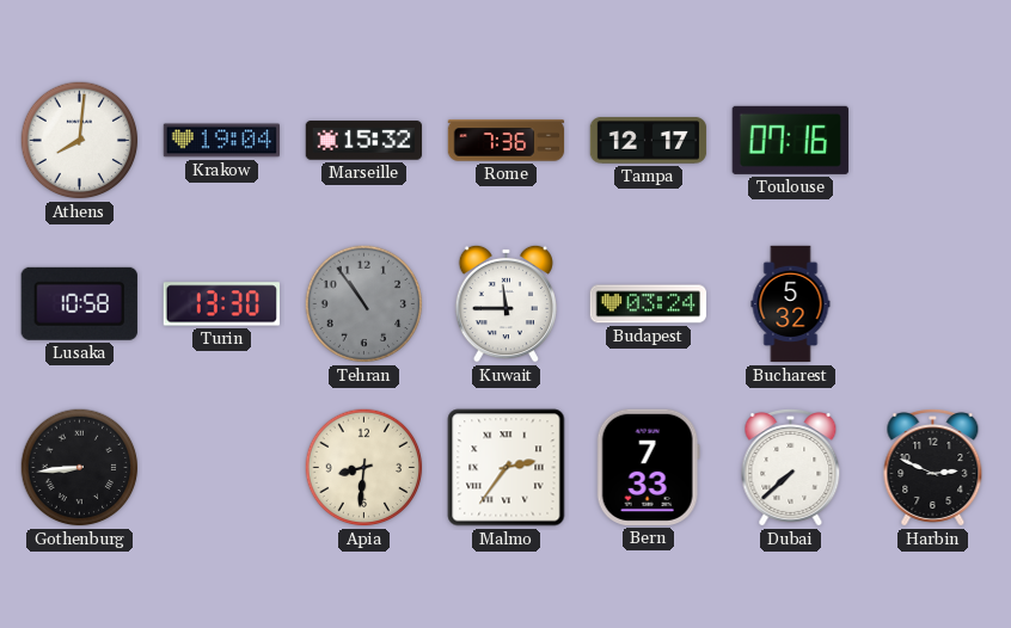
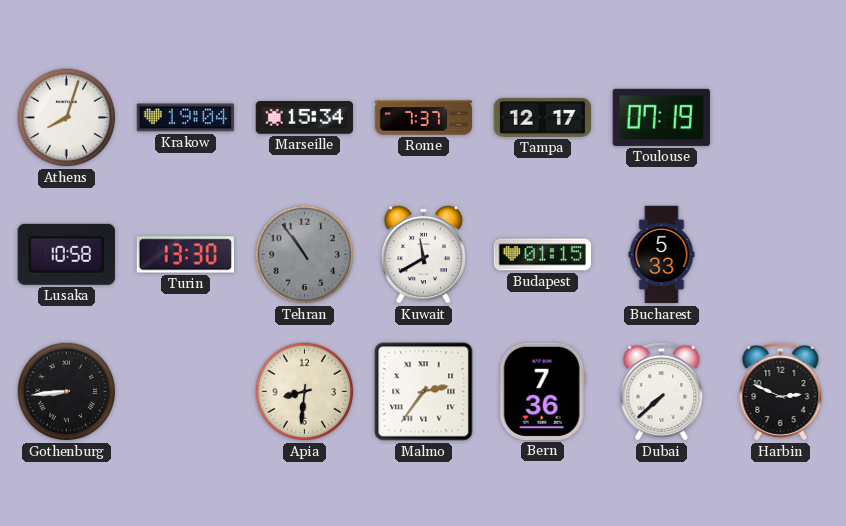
Athens: 8:01 -> 8:03
Marseille: 15:32 -> 15:34
Rome: 7:36 -> 7:37
Toulouse: 07:16 -> 07:19
Kuwait: 11:45 -> 11:40
Budapest: 03:24 -> 01:15
Bucharest: 5:32 -> 5:33
Bern: 7:33 -> 7:36
